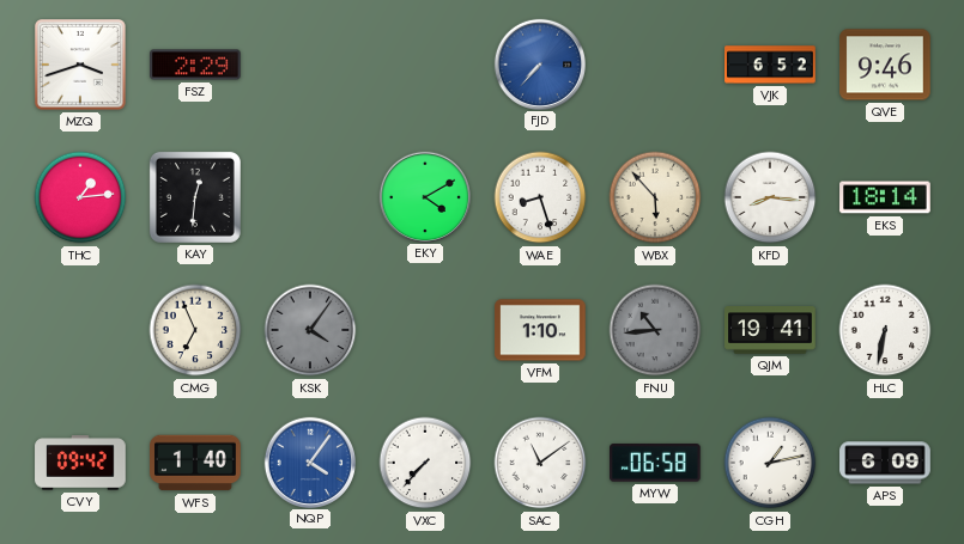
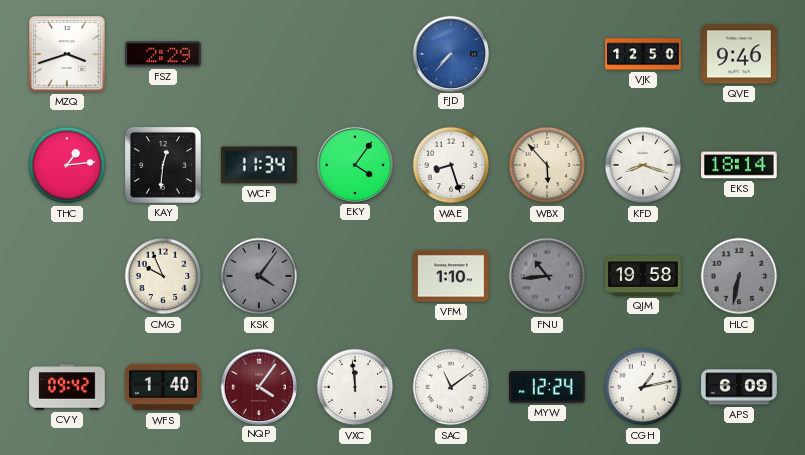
VJK: 6:52 -> 12:50
WCF: none -> 11:34
EKY: 4:10 -> 4:06
KFD: 8:16 -> 8:18
CMG: 6:56 -> 9:56
QJM: 19:41 -> 19:58
HLC dial: white -> grey
NQP dial: blue -> burgundy
VXC: 7:37 -> 11:59
MYW: 06:58 -> 12:24
